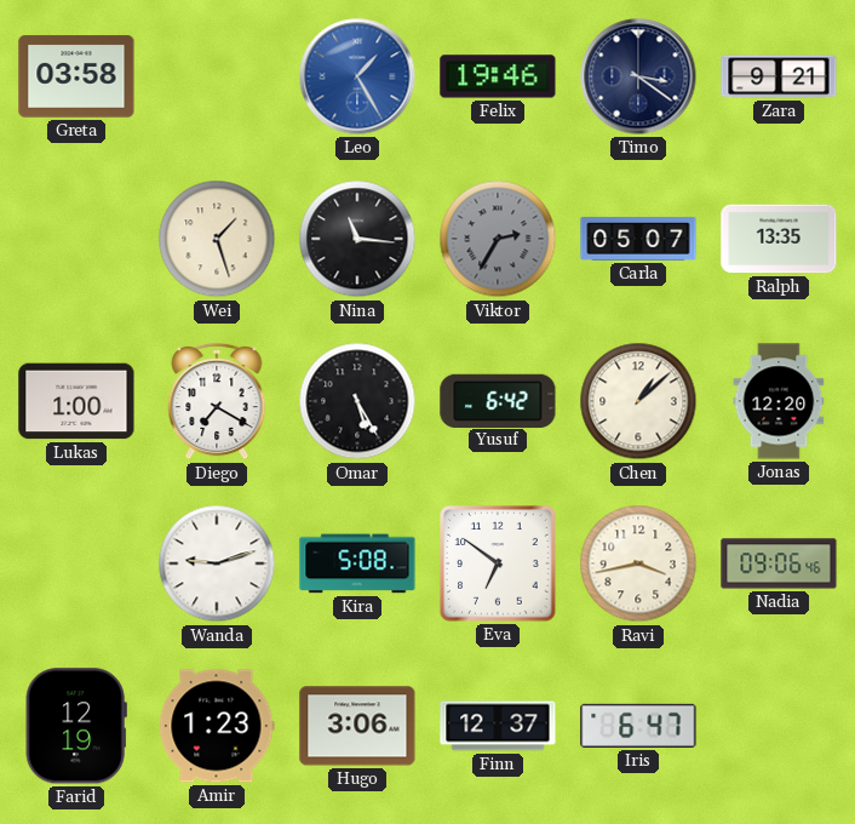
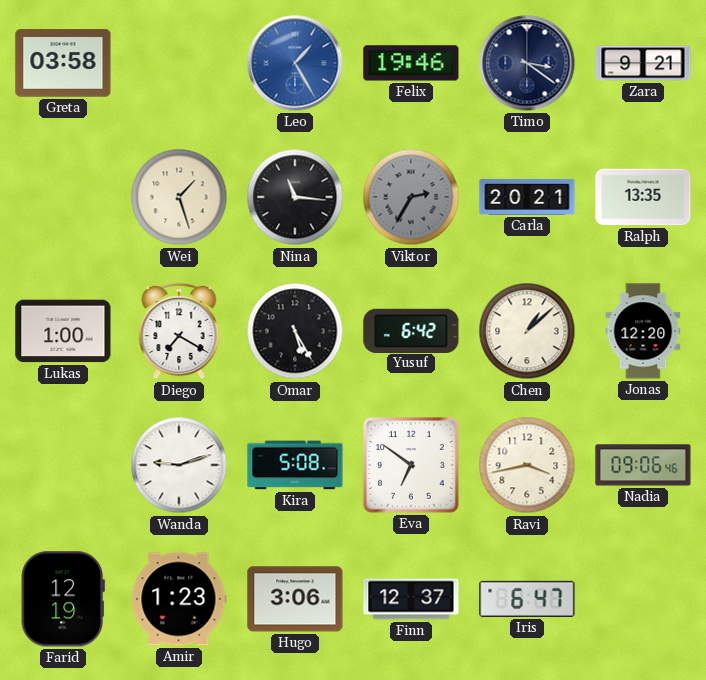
Carla: 05:07 -> 20:21
